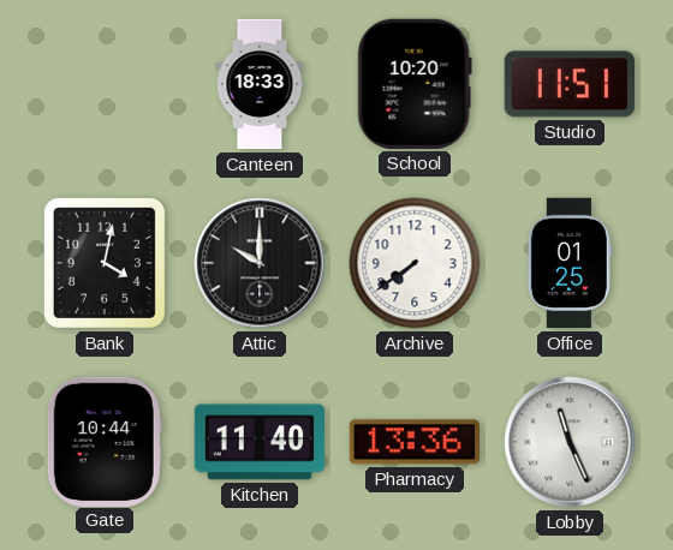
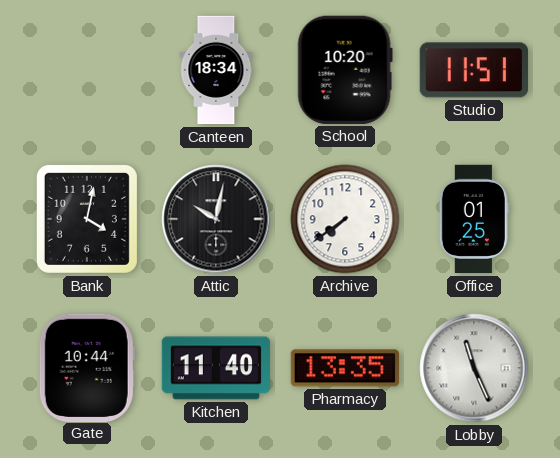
Canteen: 18:33 -> 18:34
Attic: 10:00 -> 10:02
Pharmacy: 13:36 -> 13:35
